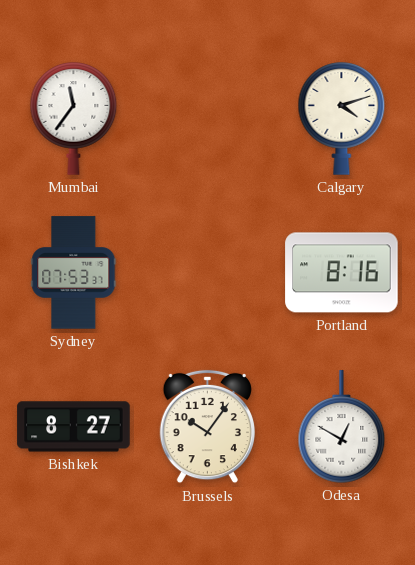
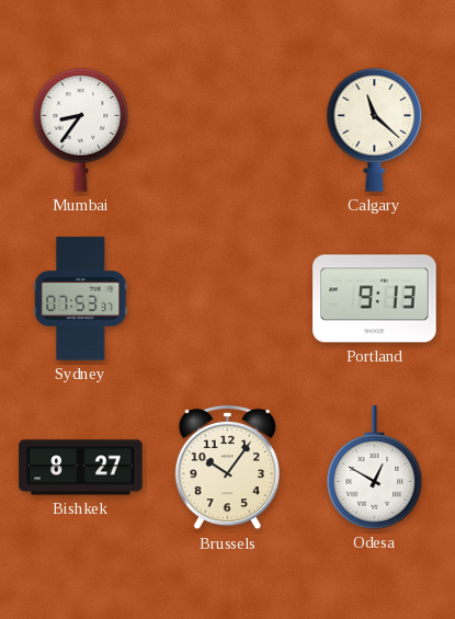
Mumbai: 11:36 -> 8:36
Calgary: 4:12 -> 11:22
Portland: 8:16 -> 9:13
